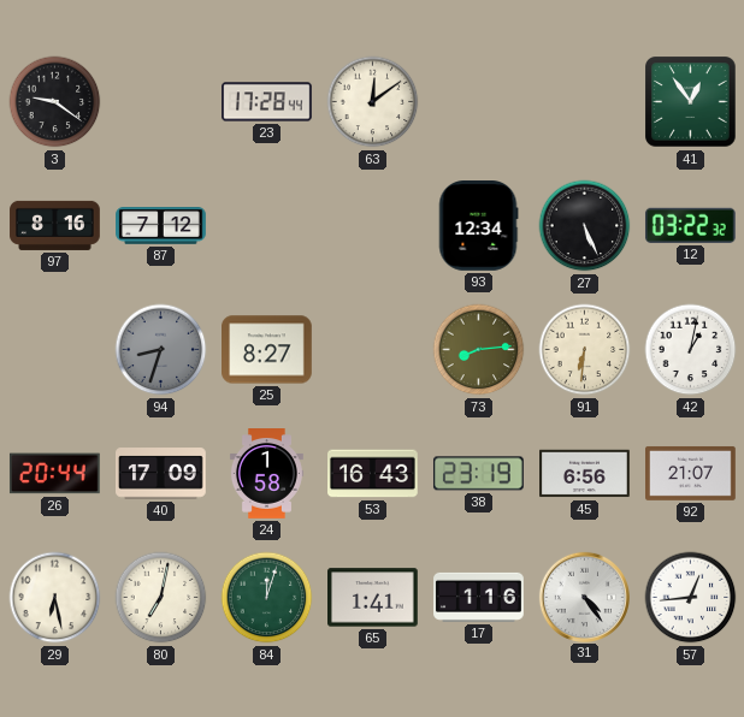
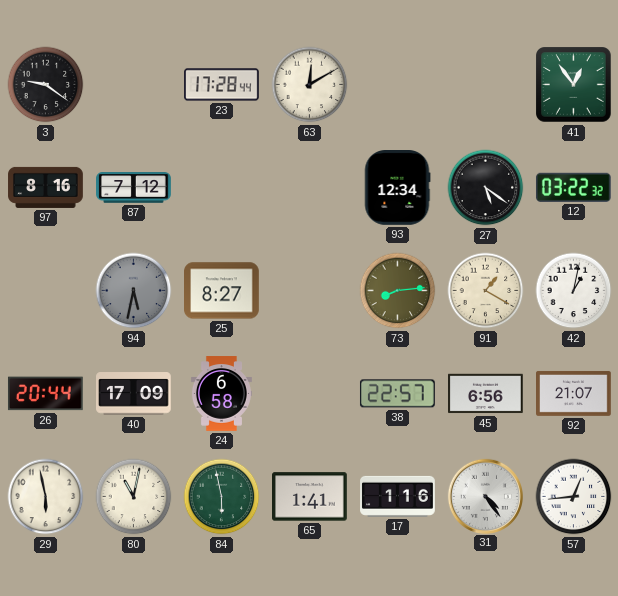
63: 12:09 -> 12:10
27: 5:26 -> 5:21
94: 8:33 -> 5:32
91: 6:31 -> 1:20
24: 1:58 -> 6:58
53: 16:43 -> none
38: 23:19 -> 22:57
29: 6:28 -> 5:58
80: 7:02 -> 11:02
84: 12:03 -> 5:58
